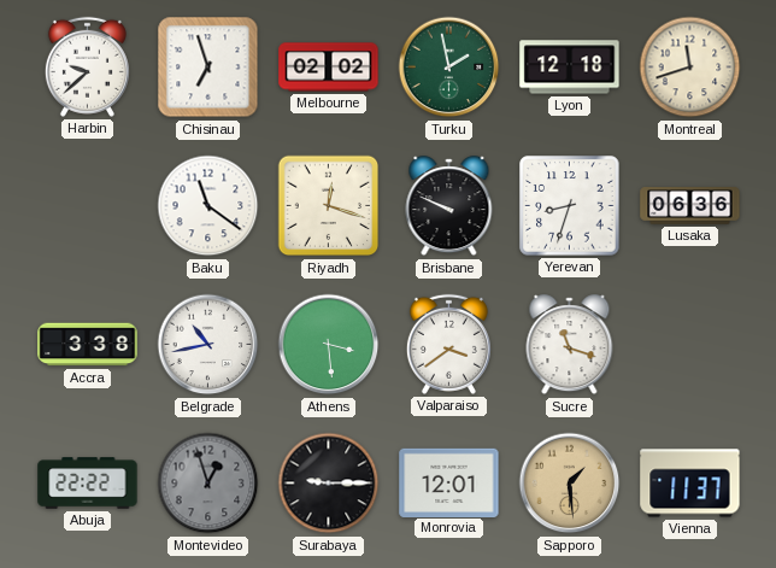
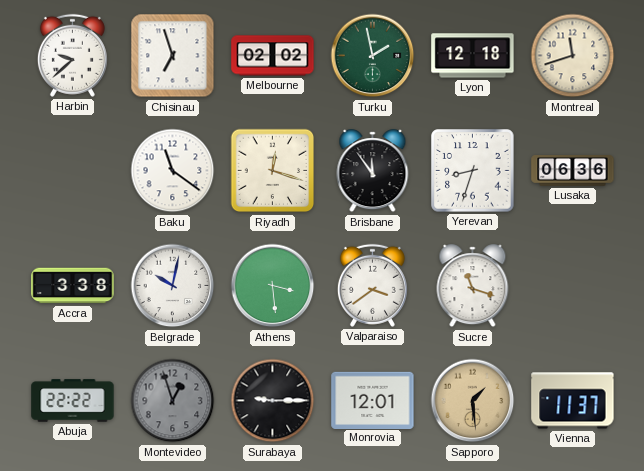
Brisbane: 9:49 -> 11:54
Belgrade: 10:43 -> 10:02
